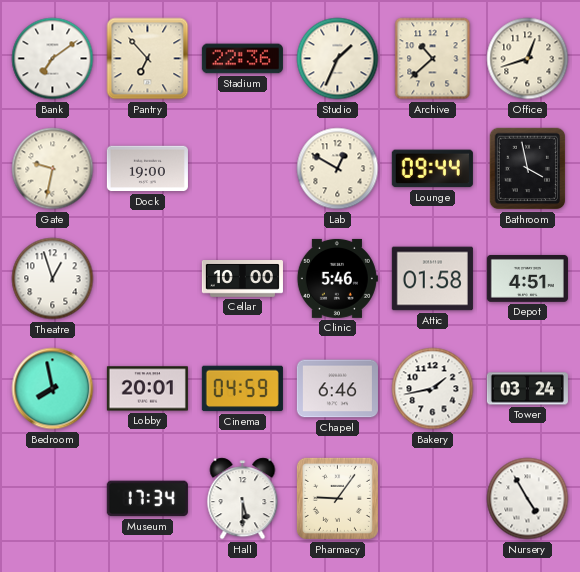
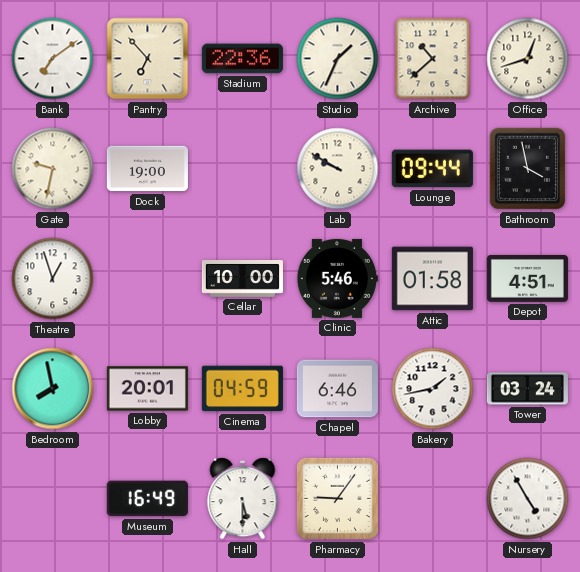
Lab: 12:50 -> 9:50
Museum: 17:34 -> 16:49
